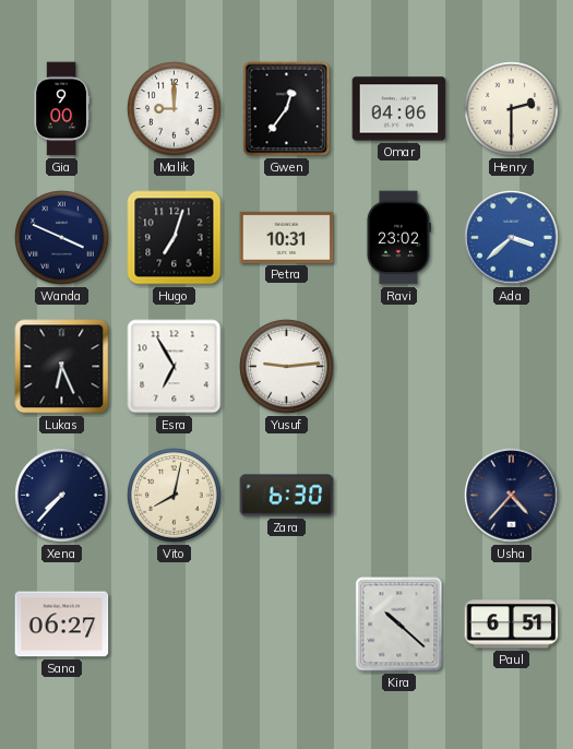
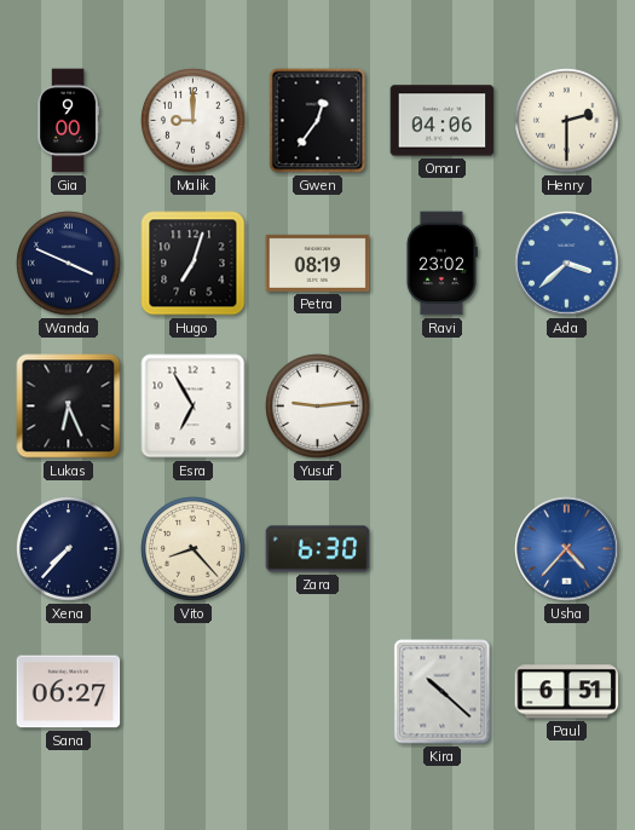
Petra: 10:31 -> 08:19
Vito: 8:02 -> 8:23
Usha dial: navy -> blue
